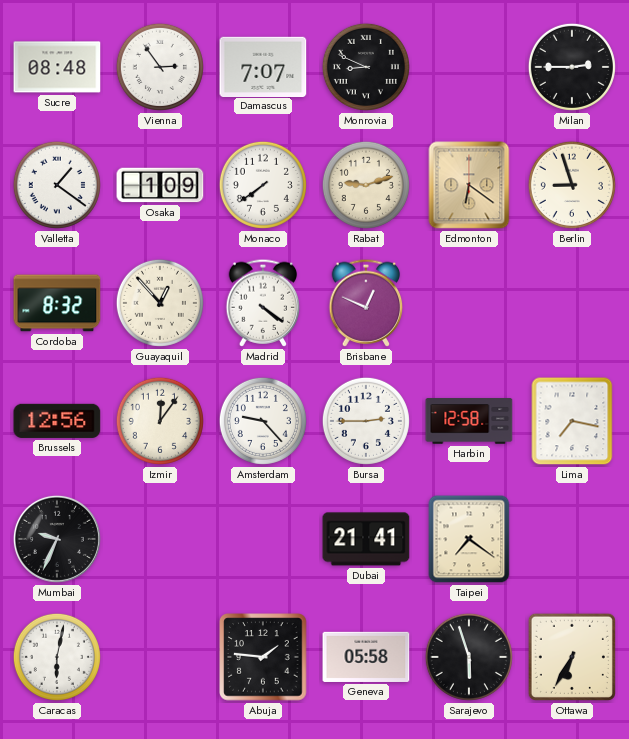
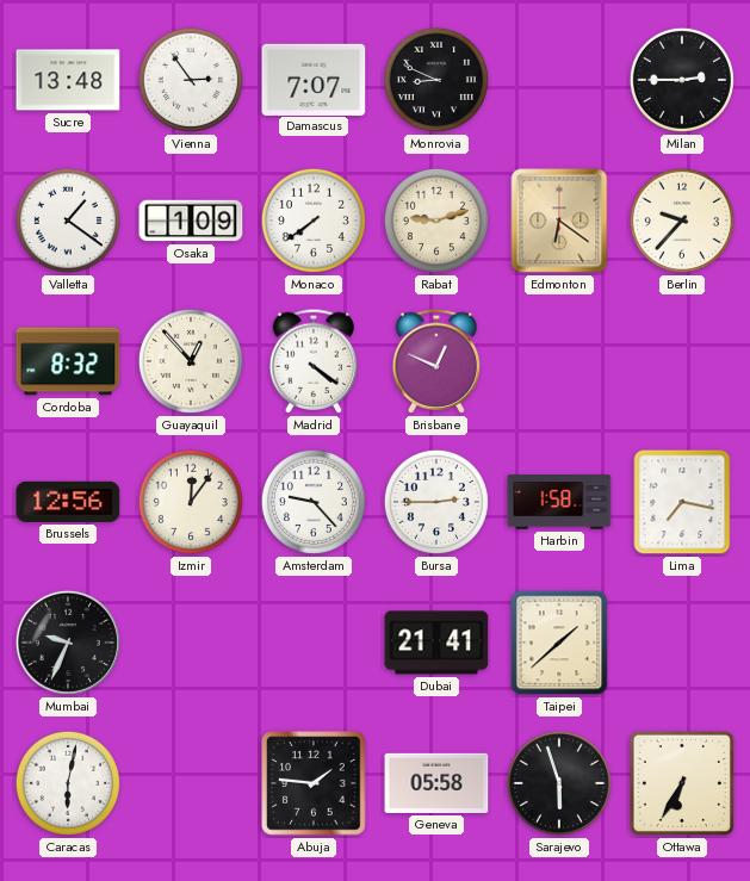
Sucre: 08:48 -> 13:48
Berlin: 8:57 -> 9:37
Harbin: 12:58 -> 1:58
Taipei: 7:21 -> 1:38
